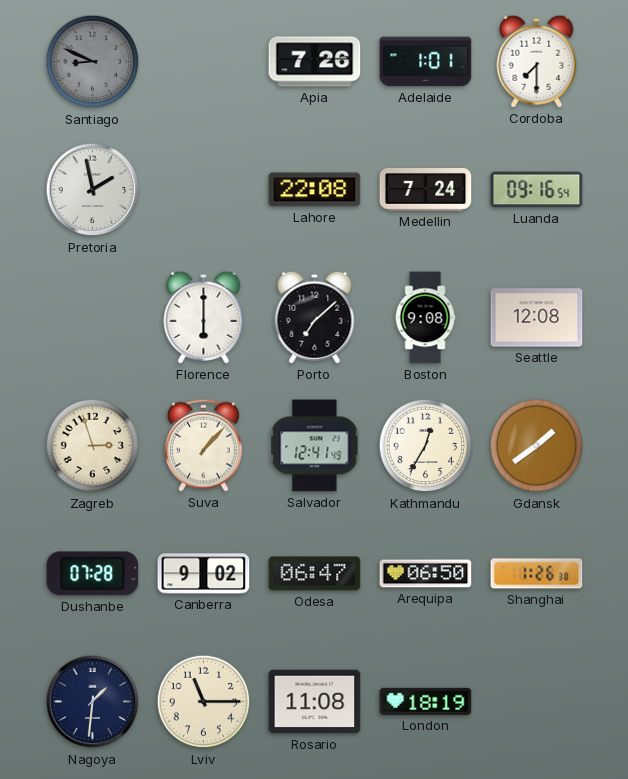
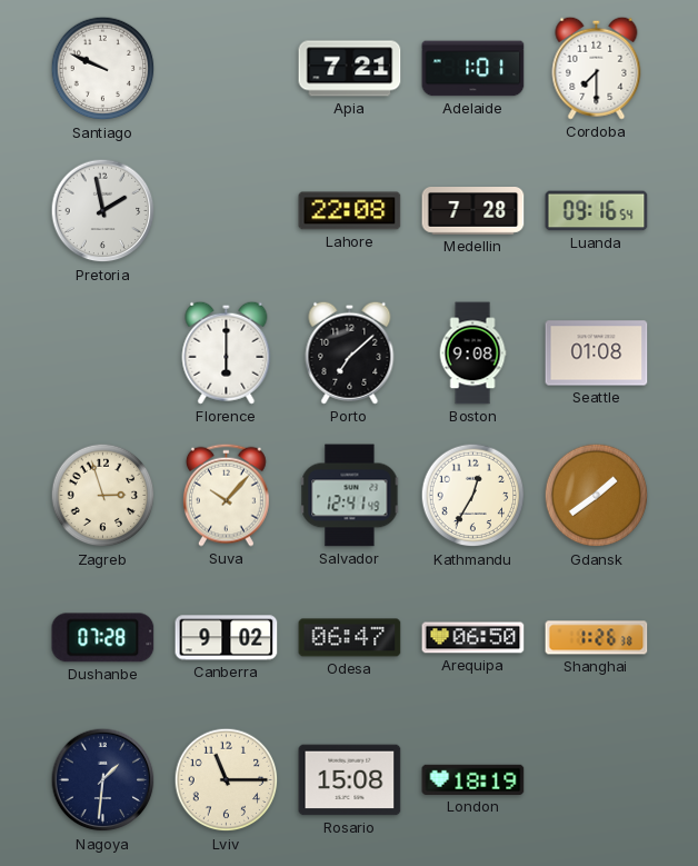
Santiago: 8:49 -> 9:49
Santiago dial: grey -> white
Apia: 7:26 -> 7:21
Medellin: 7:24 -> 7:28
Seattle: 12:08 -> 01:08
Suva: 1:07 -> 10:07
Rosario: 11:08 -> 15:08
